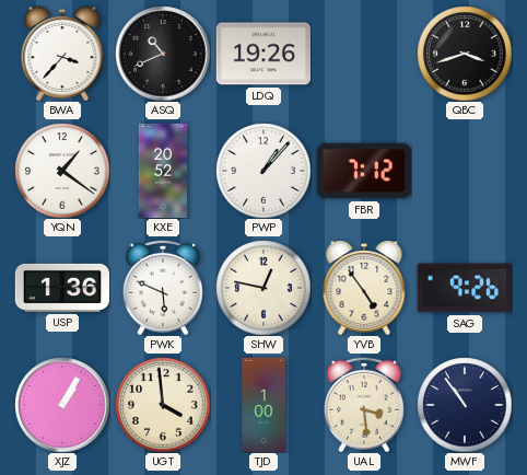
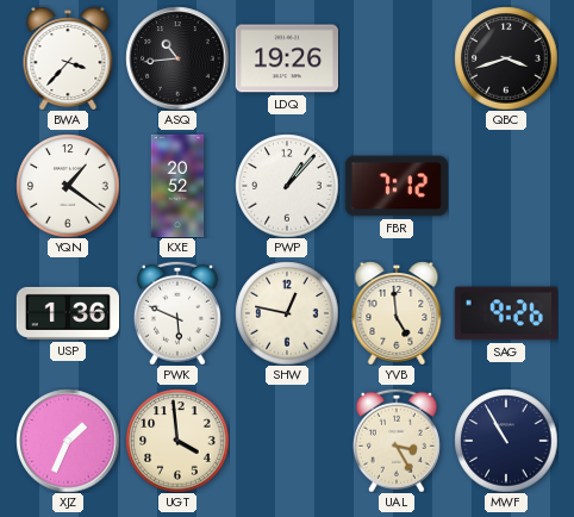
ASQ: 10:41 -> 10:44
YVB: 4:54 -> 4:59
XJZ: 1:05 -> 1:34
TJD: 1:00 -> none
UAL: 3:29 -> 3:25
MWF: 10:54 -> 10:55
